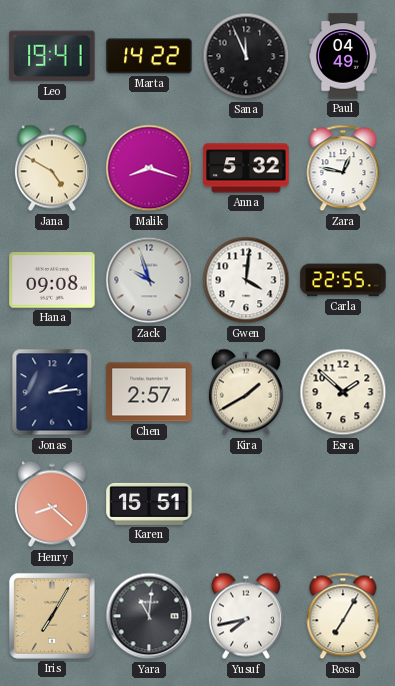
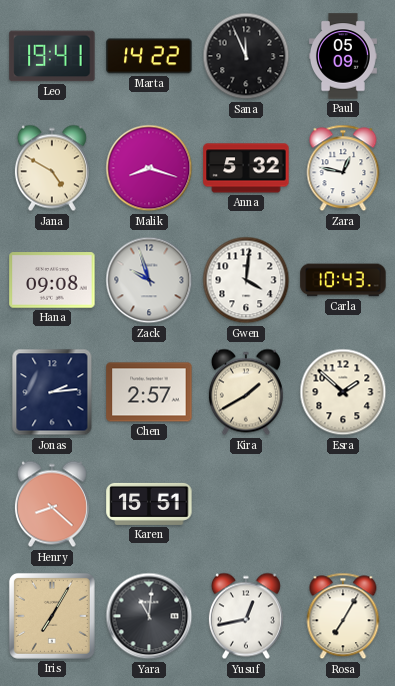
Paul: 04:49 -> 05:09
Carla: 22:55 -> 10:43
Yusuf: 7:43 -> 12:43
